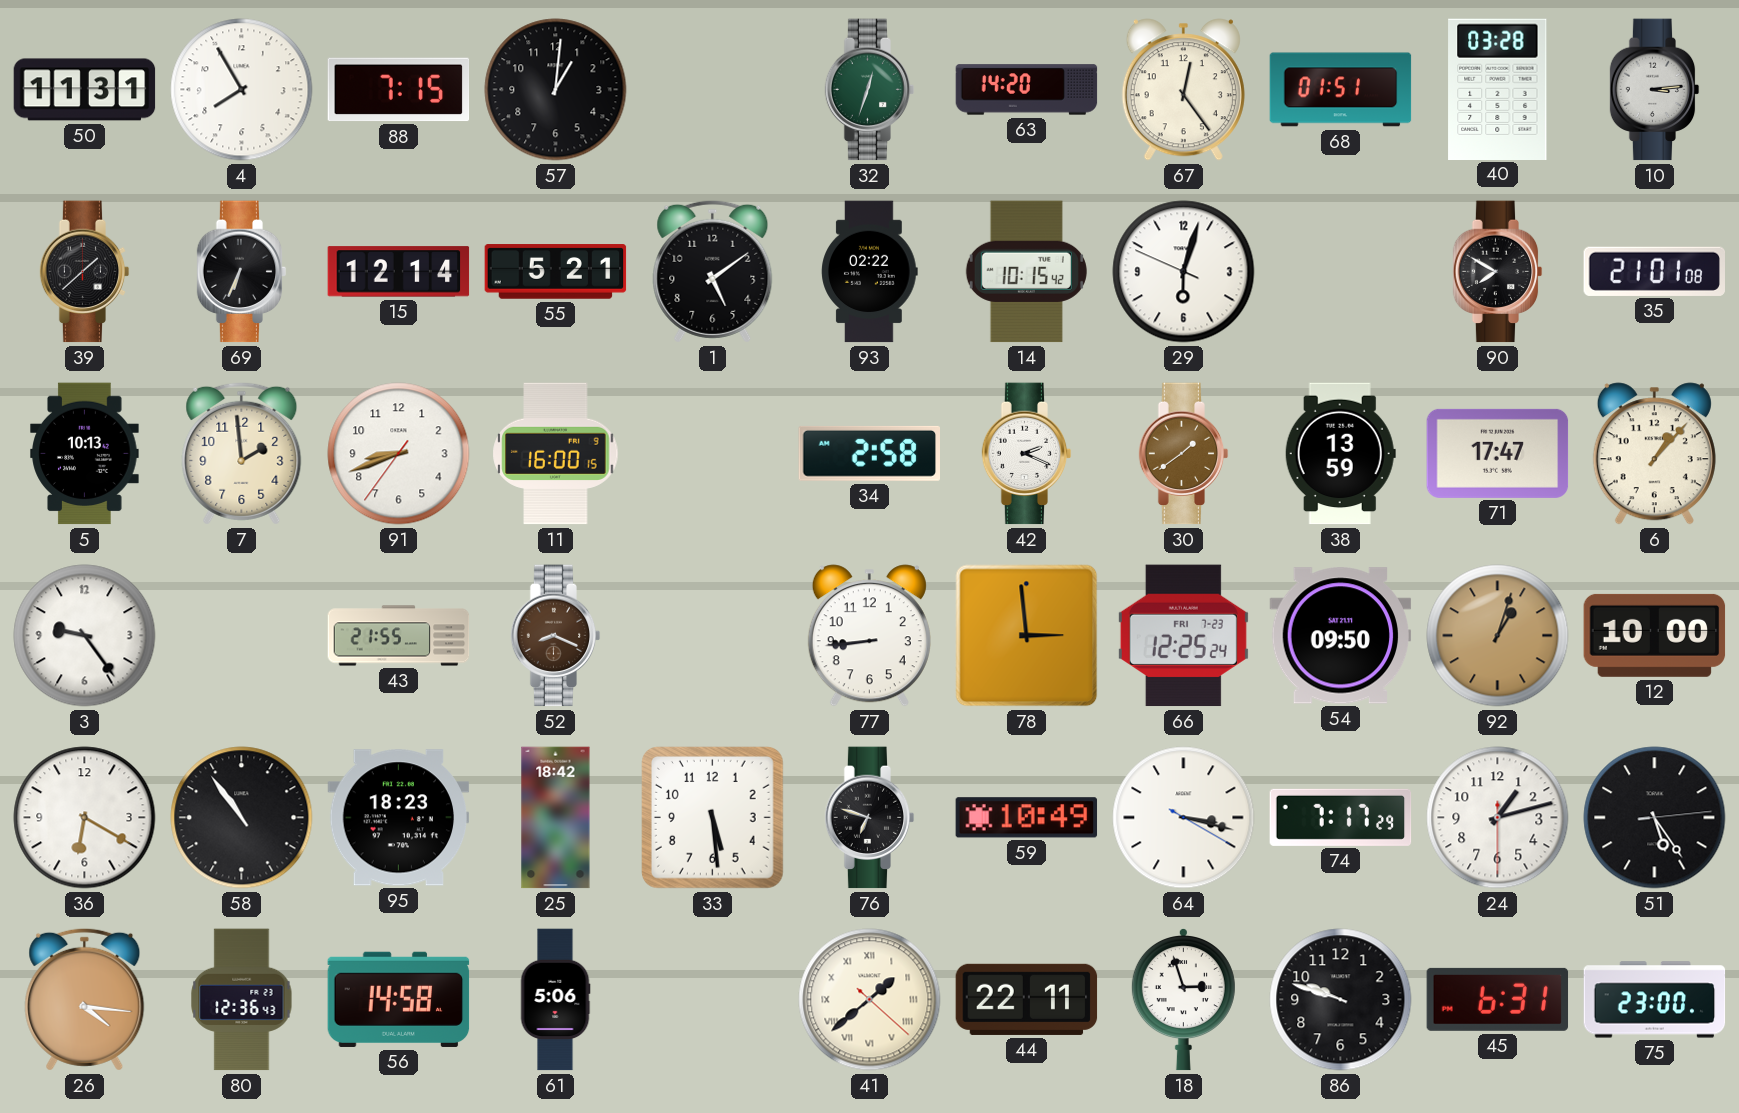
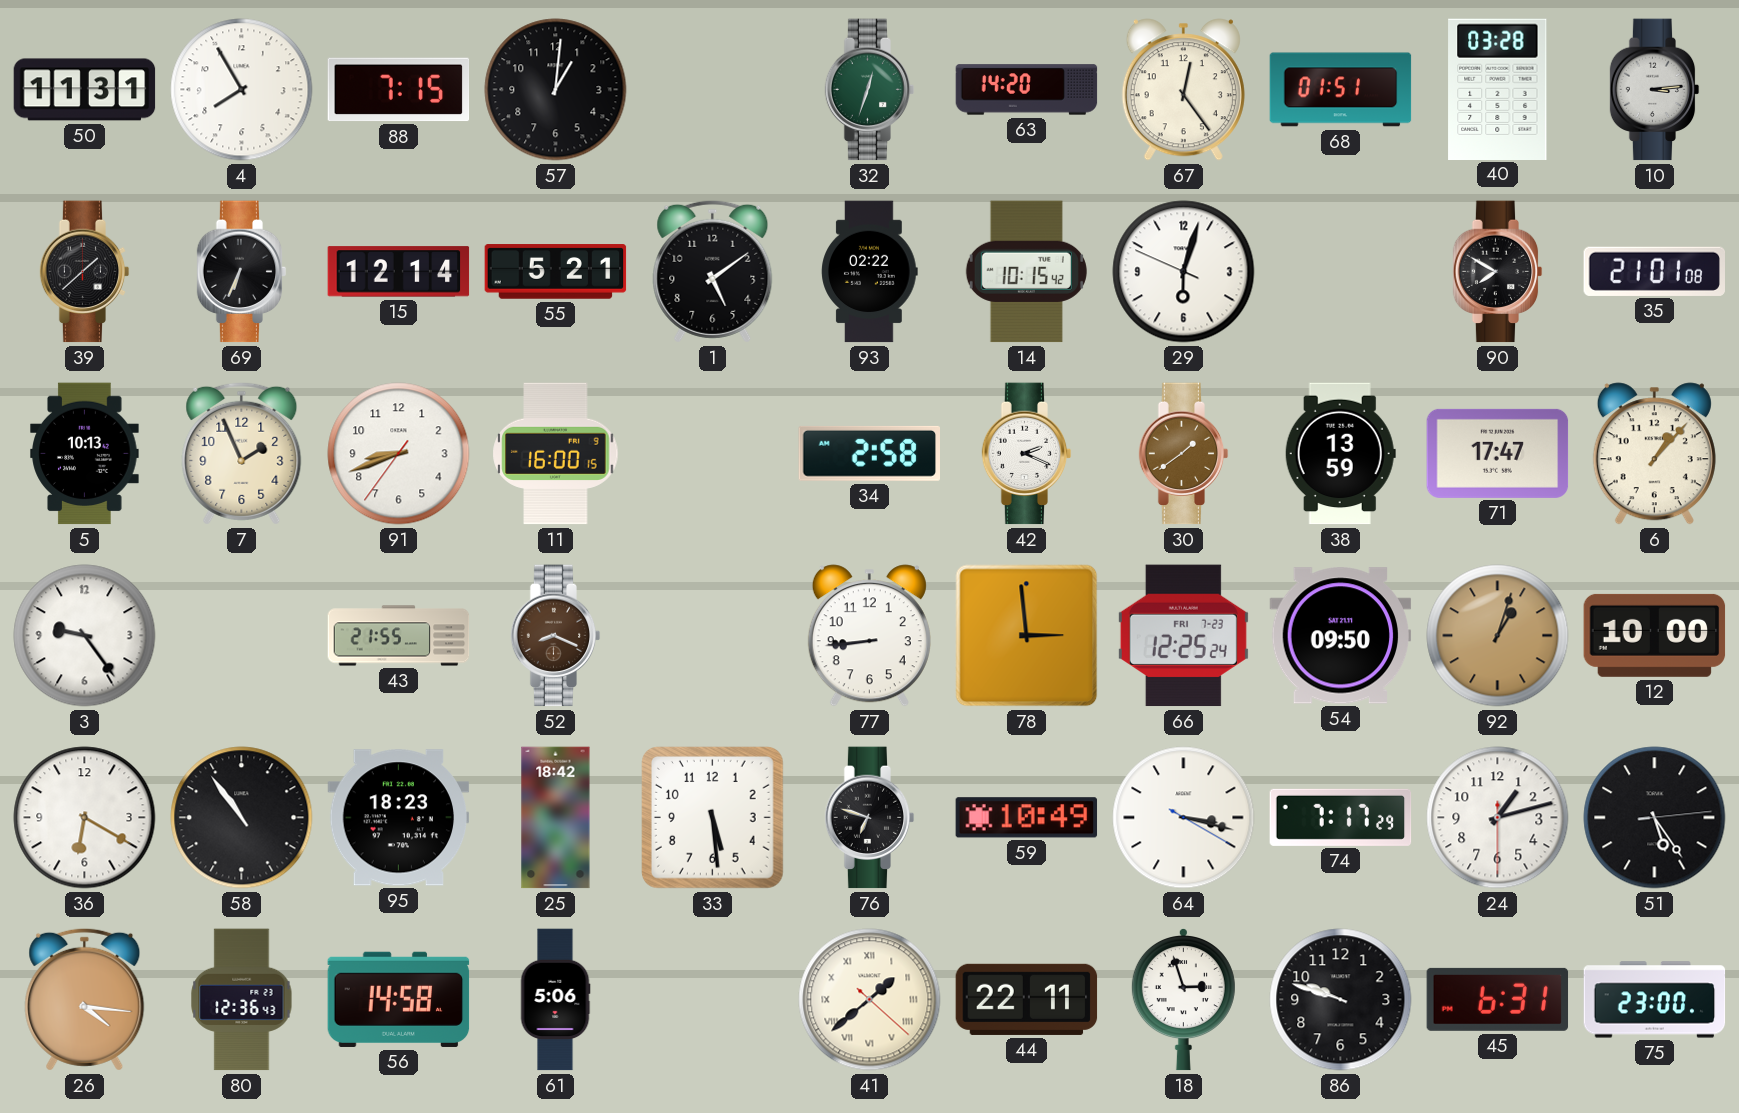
7: 1:59 -> 1:56
